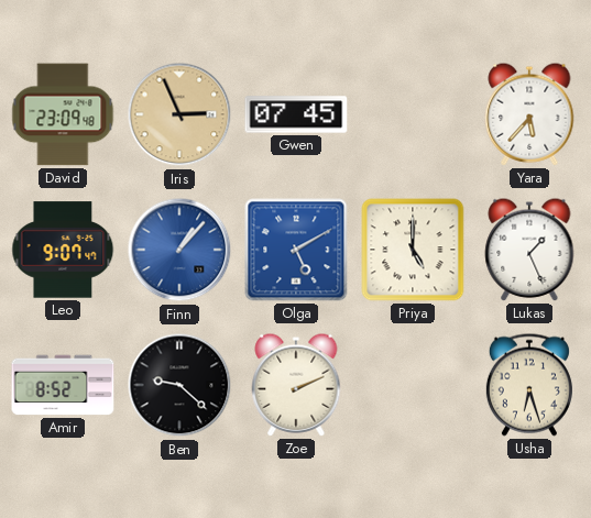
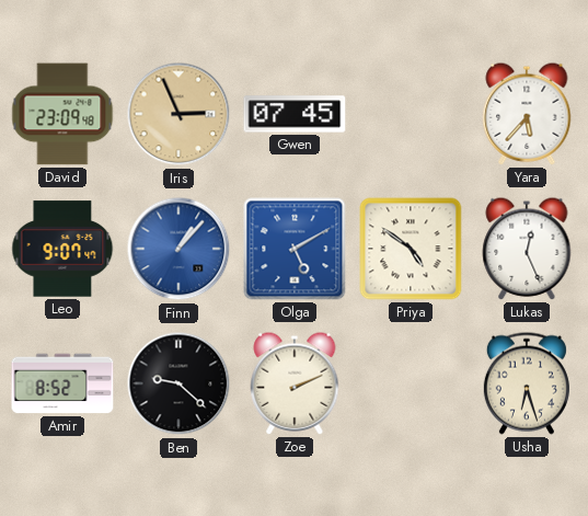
Priya: 5:00 -> 4:51
Lukas: 1:26 -> 12:26
